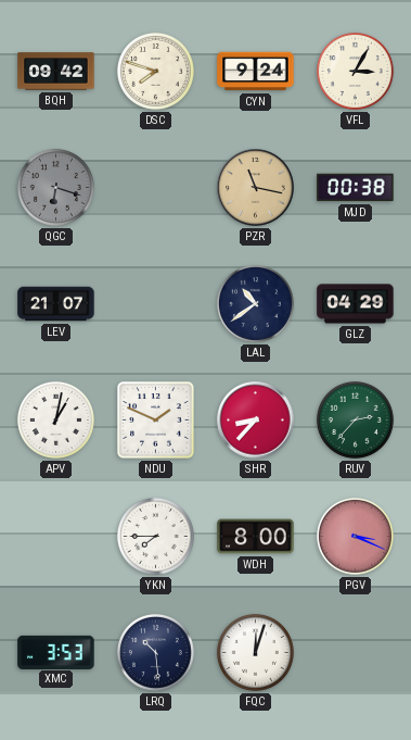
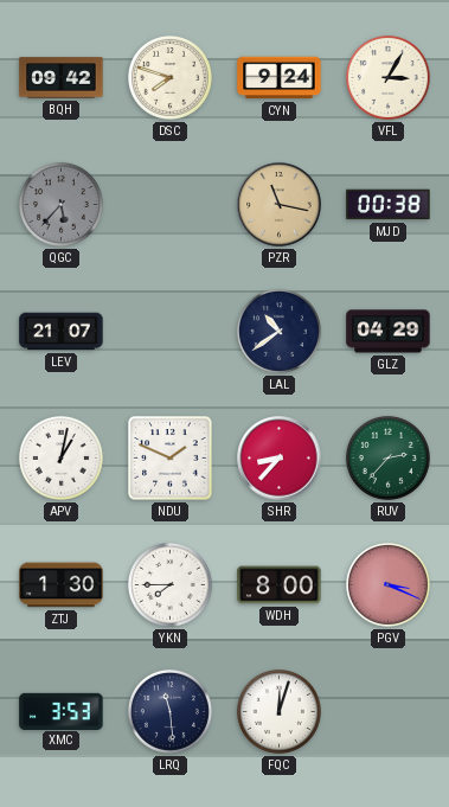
QGC: 6:18 -> 5:37
ZTJ: none -> 1:30
LRQ: 10:29 -> 11:29
